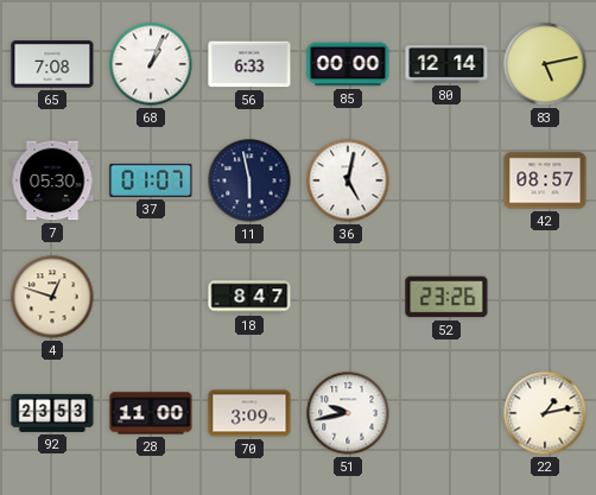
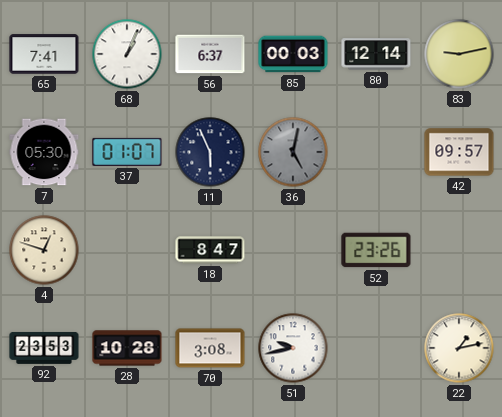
65: 7:08 -> 7:41
56: 6:33 -> 6:37
85: 00:00 -> 00:03
83: 5:13 -> 9:13
11: 5:58 -> 5:56
36 dial: white -> grey
42: 08:57 -> 09:57
28: 11:00 -> 10:28
70: 3:09 -> 3:08
